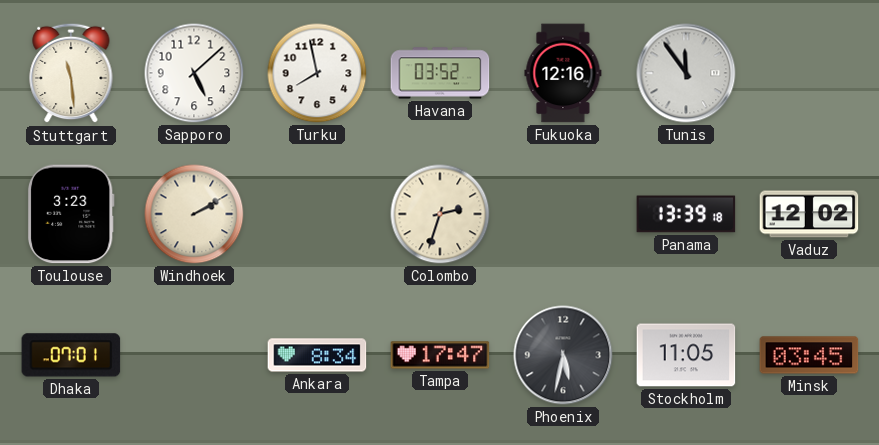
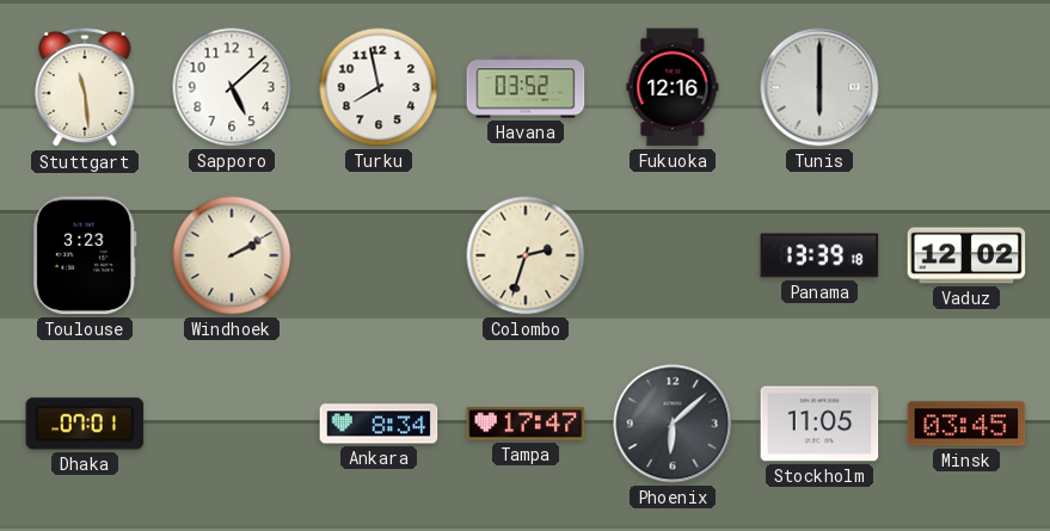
Tunis: 11:54 -> 6:00
Phoenix: 5:32 -> 6:08
